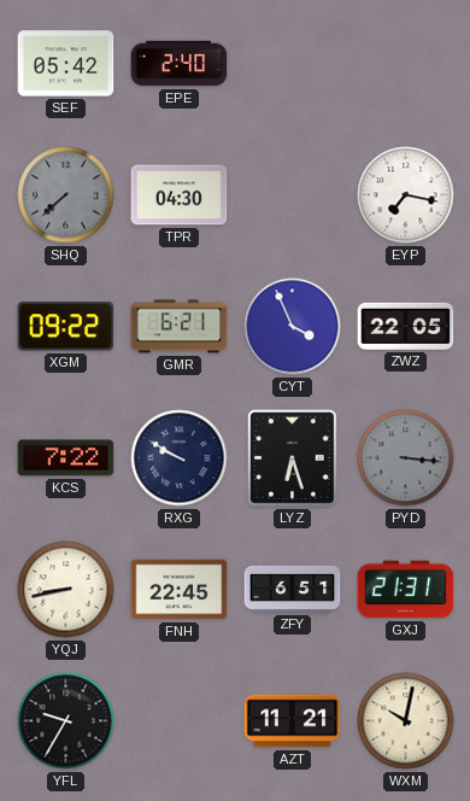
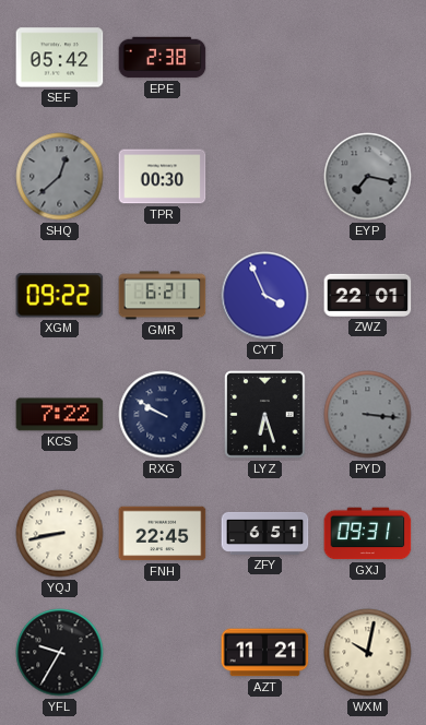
EPE: 2:40 -> 2:38
SHQ: 7:38 -> 12:38
TPR: 04:30 -> 00:30
EYP dial: white -> grey
ZWZ: 22:05 -> 22:01
GXJ: 21:31 -> 09:31
